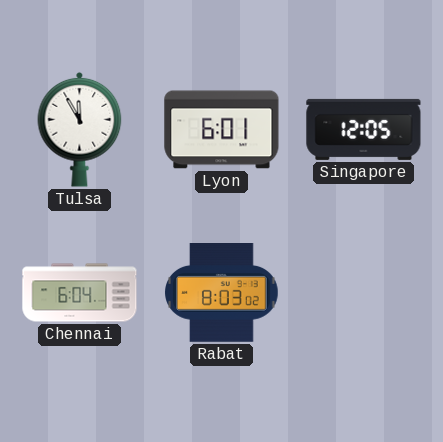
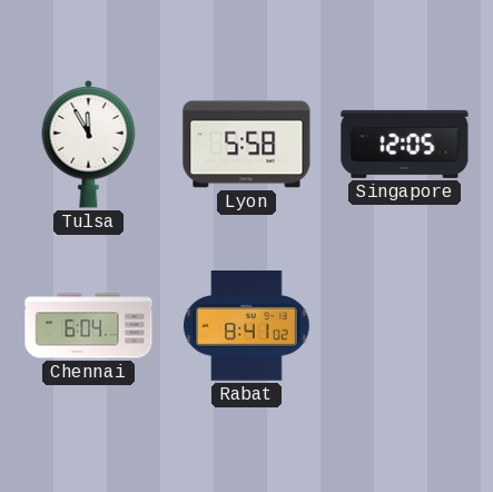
Lyon: 6:01 -> 5:58
Rabat: 8:03 -> 8:41
